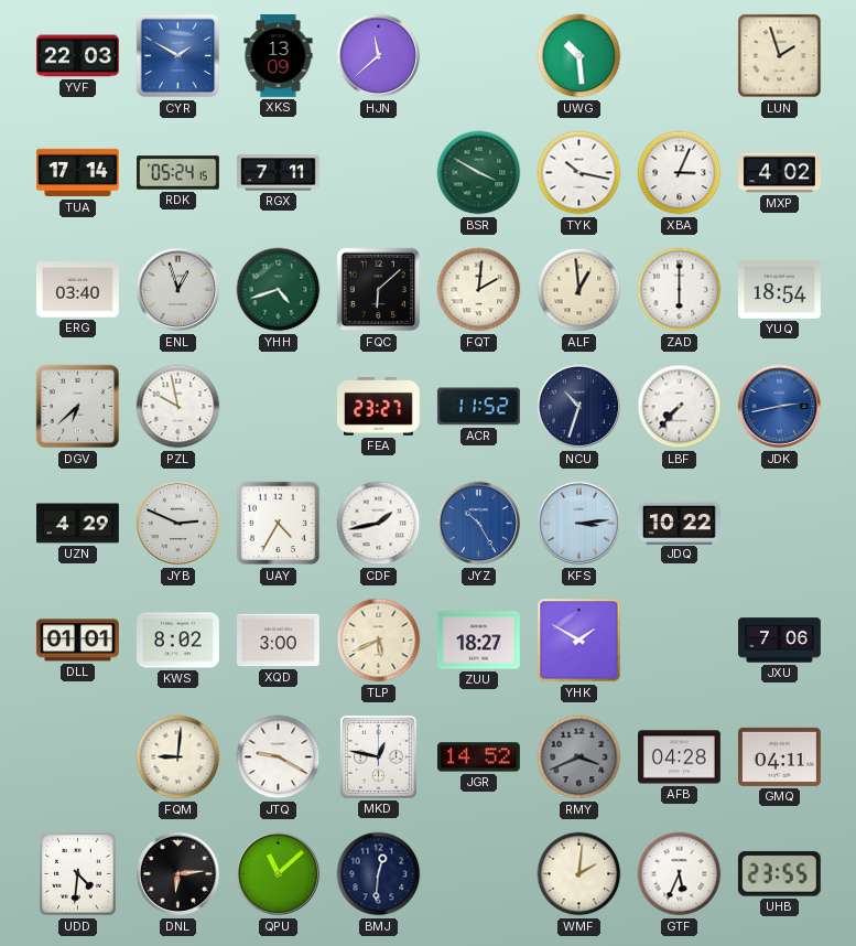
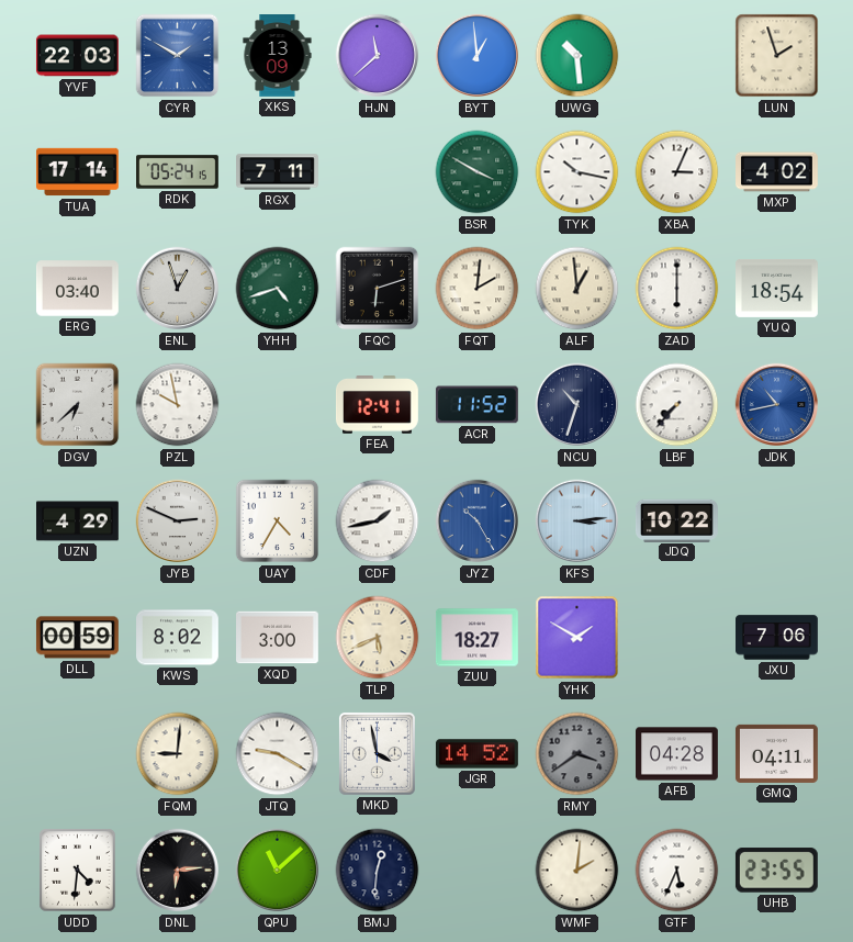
BYT: none -> 12:59
FQC: 6:08 -> 6:12
FEA: 23:27 -> 12:41
JDK: 2:43 -> 10:43
DLL: 01:01 -> 00:59
MKD: 12:47 -> 3:58
RMY: 3:41 -> 3:39
